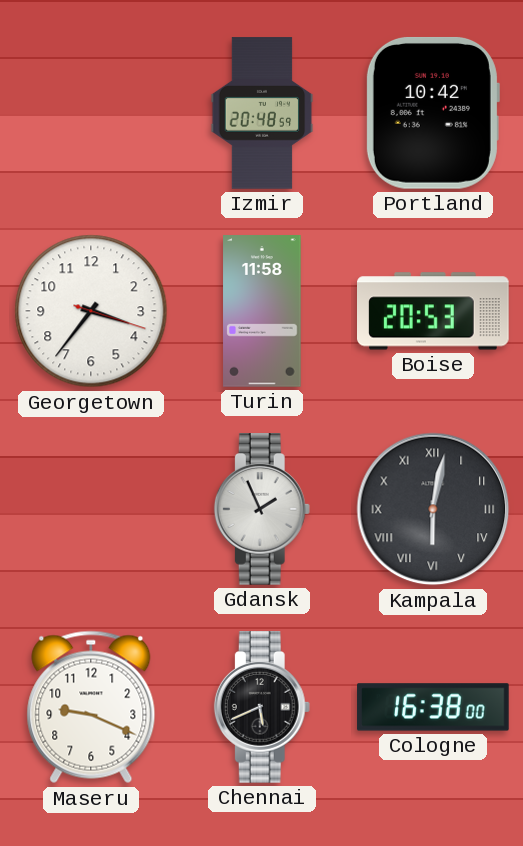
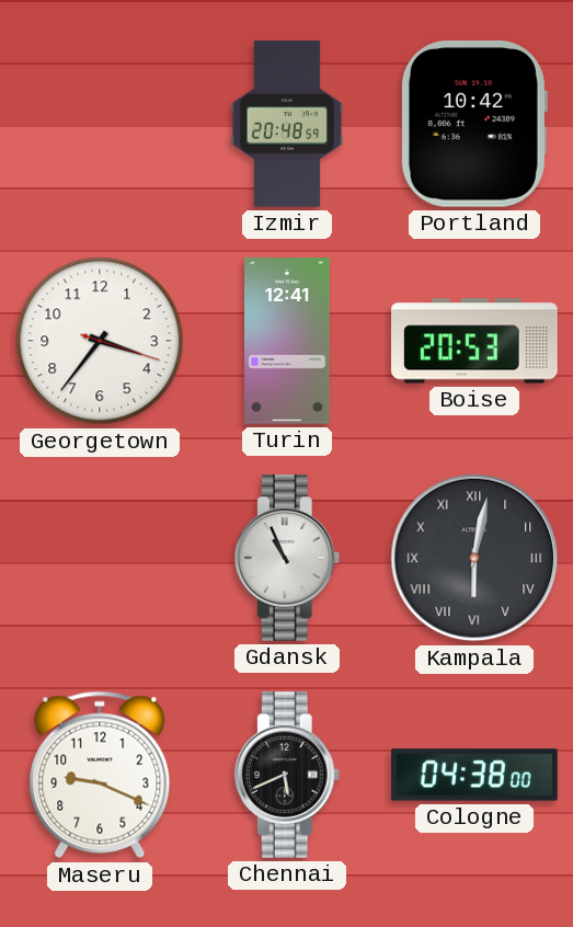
Turin: 11:58 -> 12:41
Gdansk: 1:56 -> 10:56
Cologne: 16:38 -> 04:38
